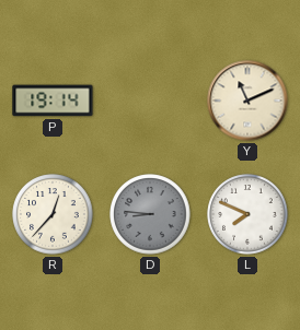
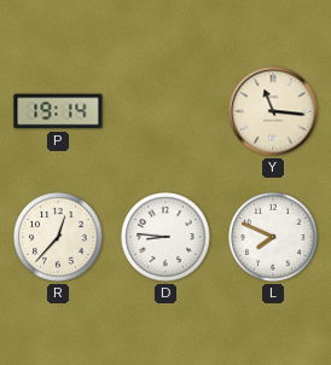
Y: 11:11 -> 11:16
D dial: grey -> white
